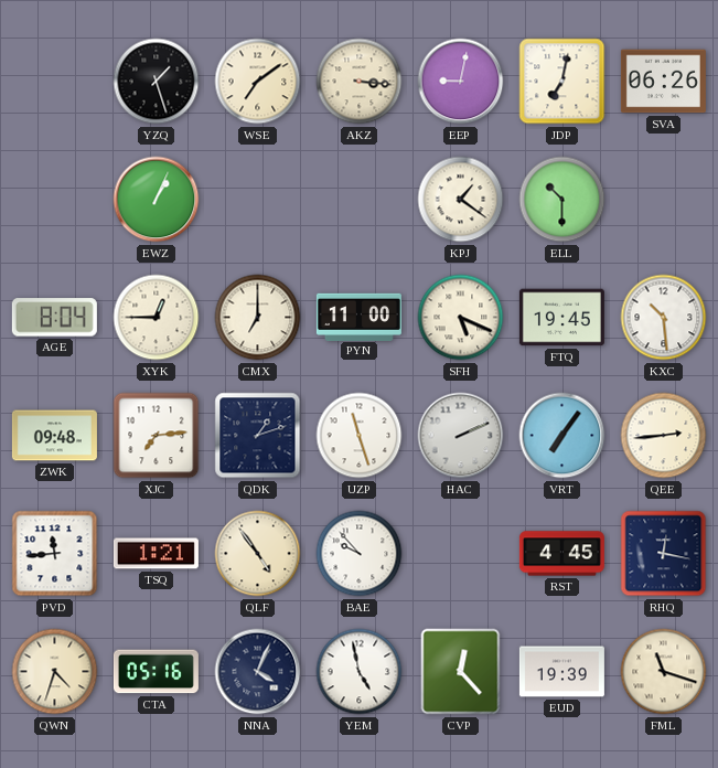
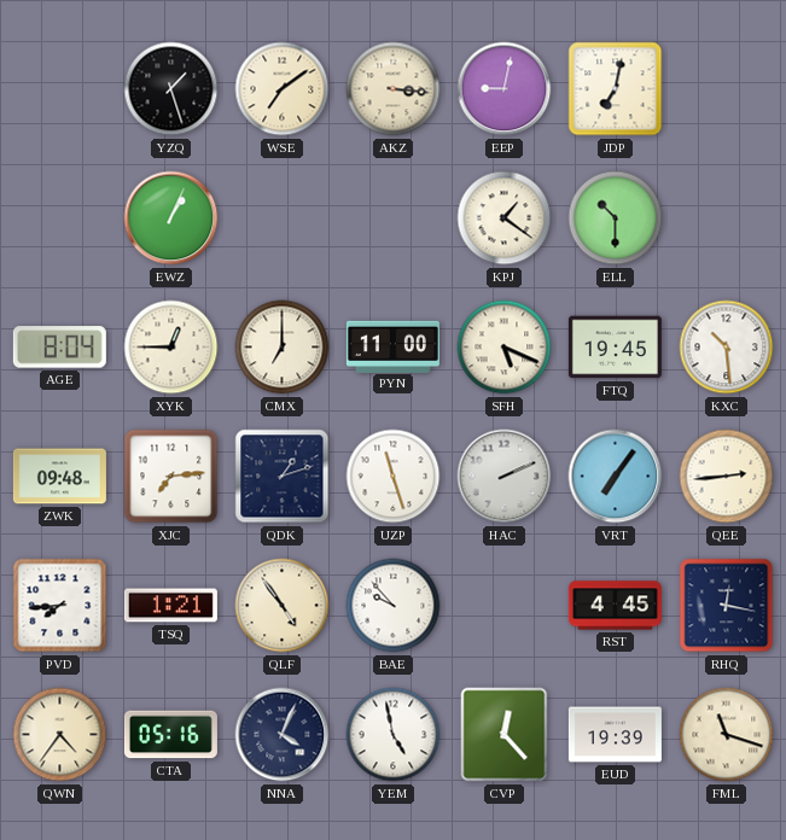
SVA: 06:26 -> none
PVD: 11:44 -> 7:44
QWN: 4:33 -> 4:36
